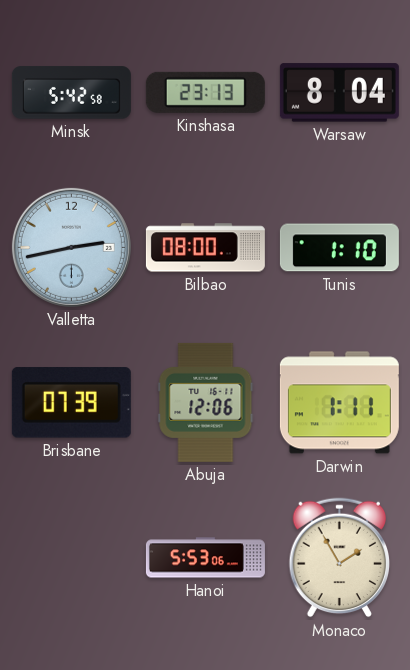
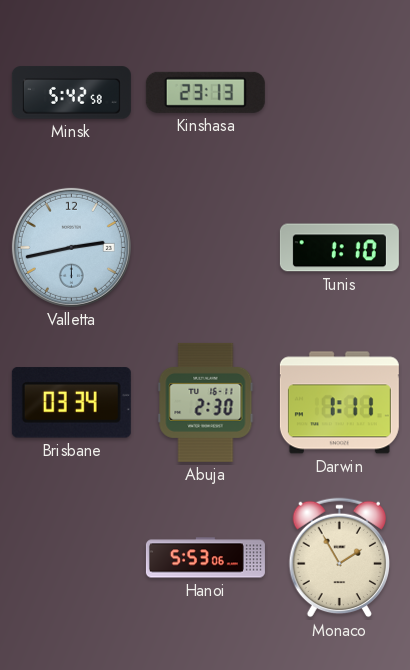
Warsaw: 8:04 -> none
Bilbao: 08:00 -> none
Brisbane: 07:39 -> 03:34
Abuja: 12:06 -> 2:30
